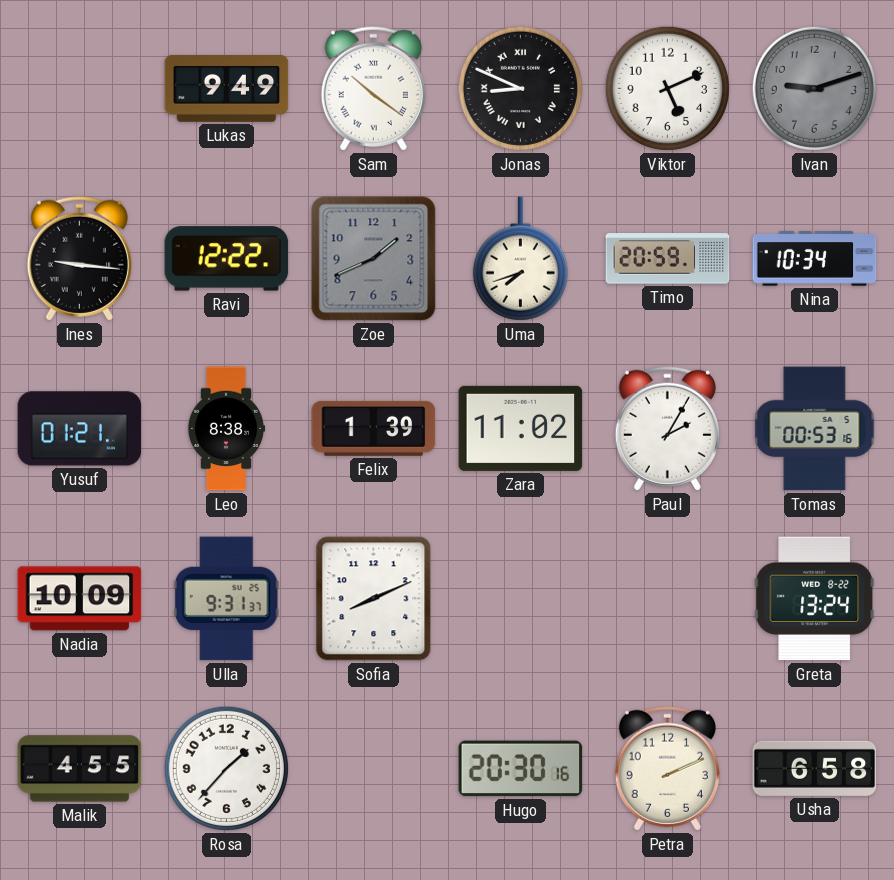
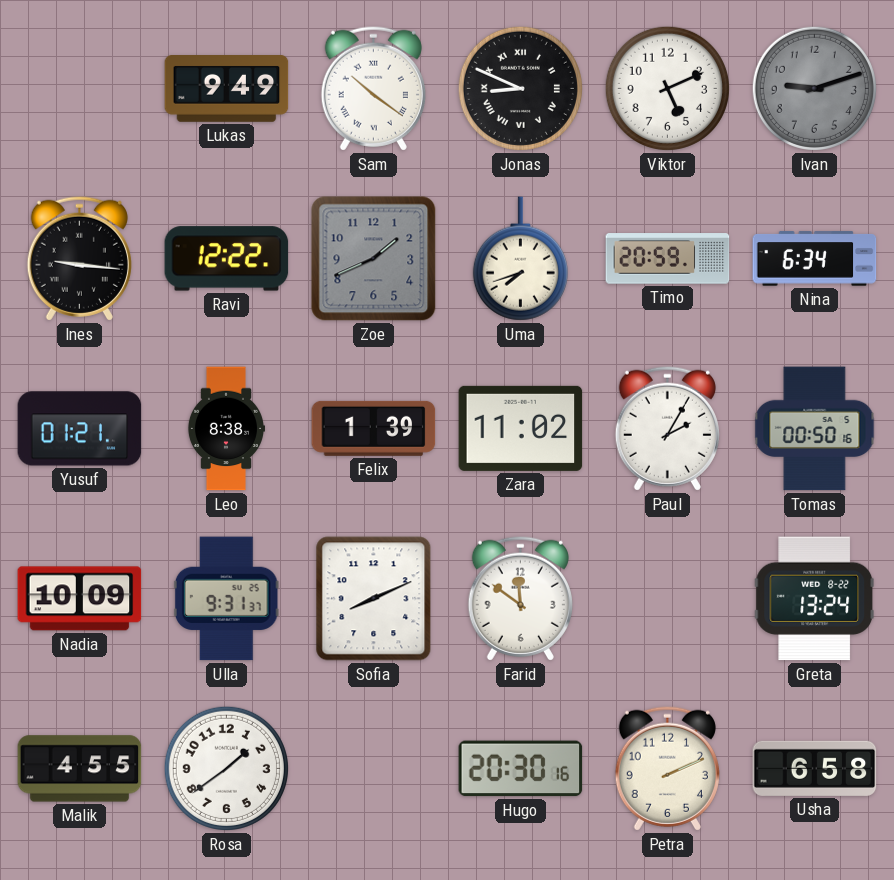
Nina: 10:34 -> 6:34
Tomas: 00:53 -> 00:50
Farid: none -> 11:51
Rosa: 1:37 -> 1:39
